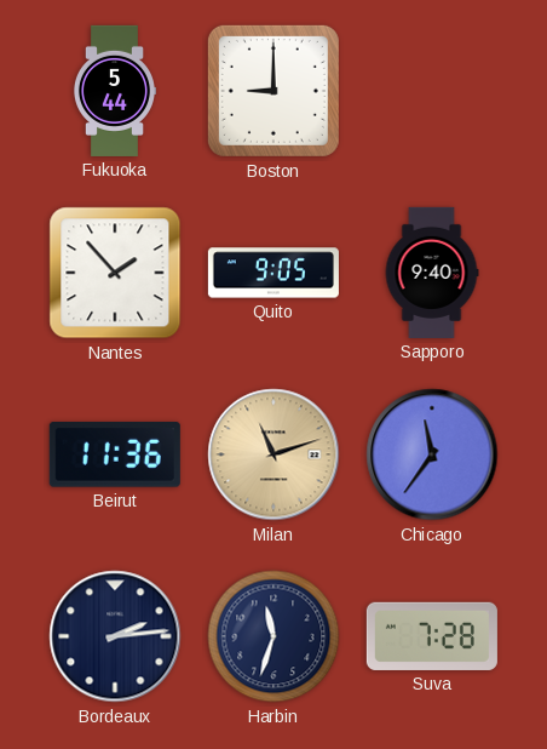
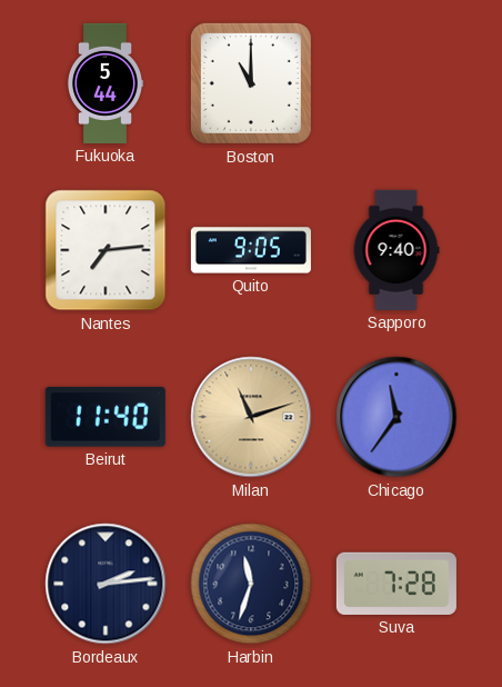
Boston: 9:00 -> 11:00
Nantes: 1:53 -> 7:14
Beirut: 11:36 -> 11:40
